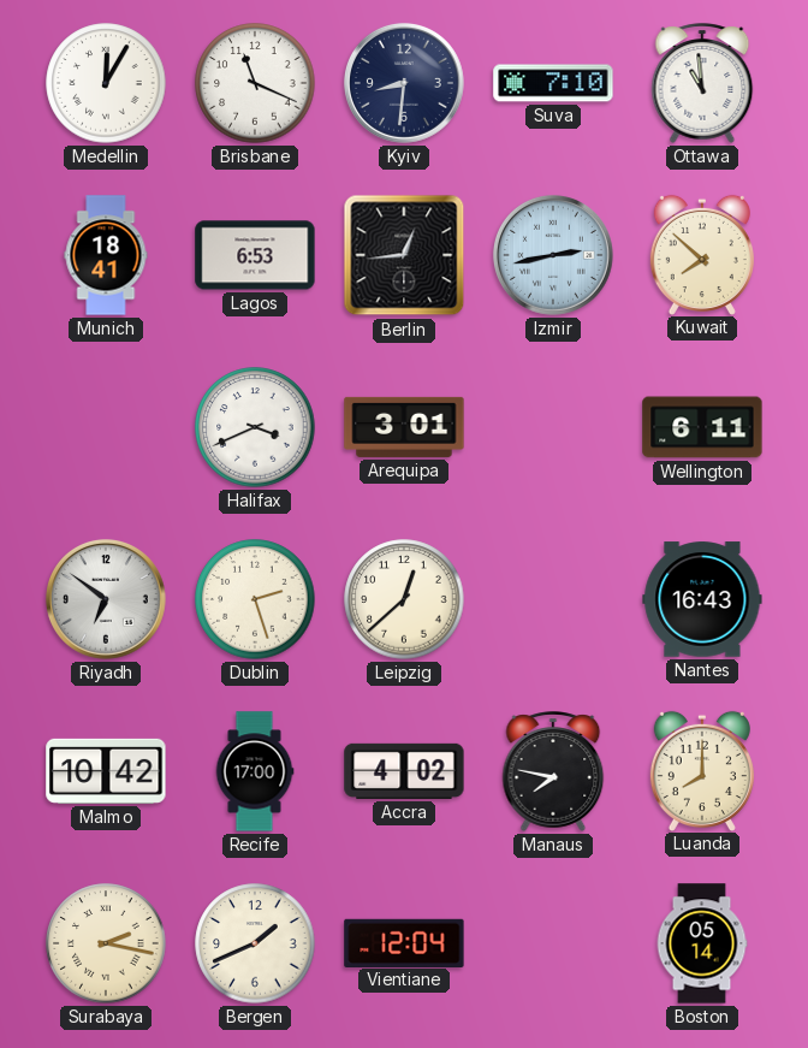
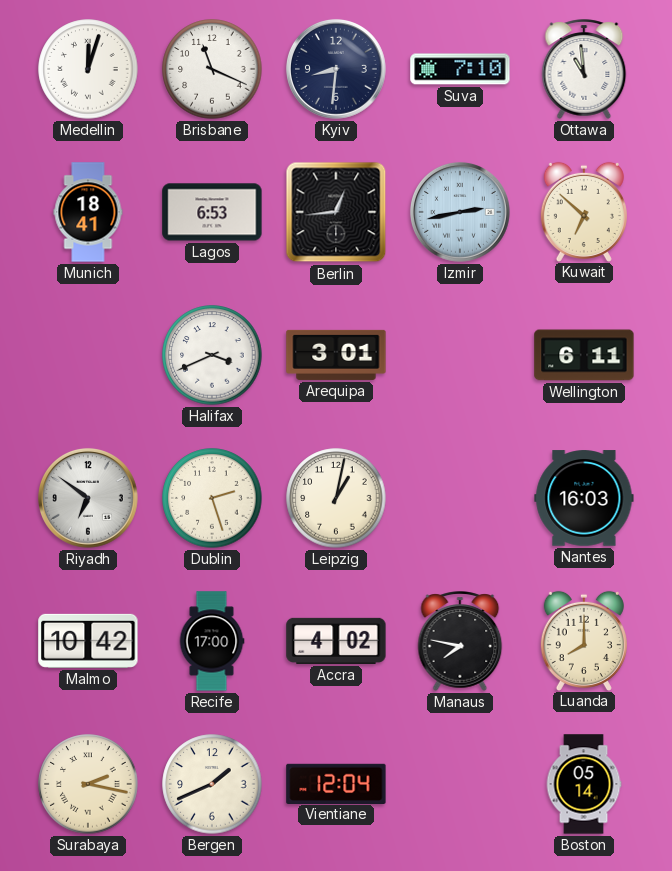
Medellin: 12:05 -> 12:03
Kuwait: 7:52 -> 6:52
Leipzig: 12:38 -> 1:02
Nantes: 16:43 -> 16:03
